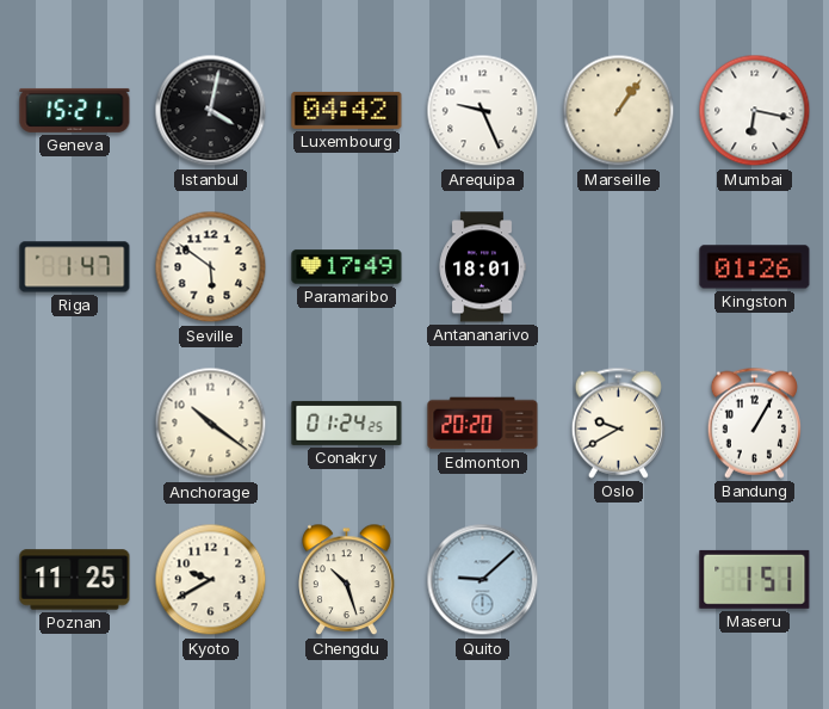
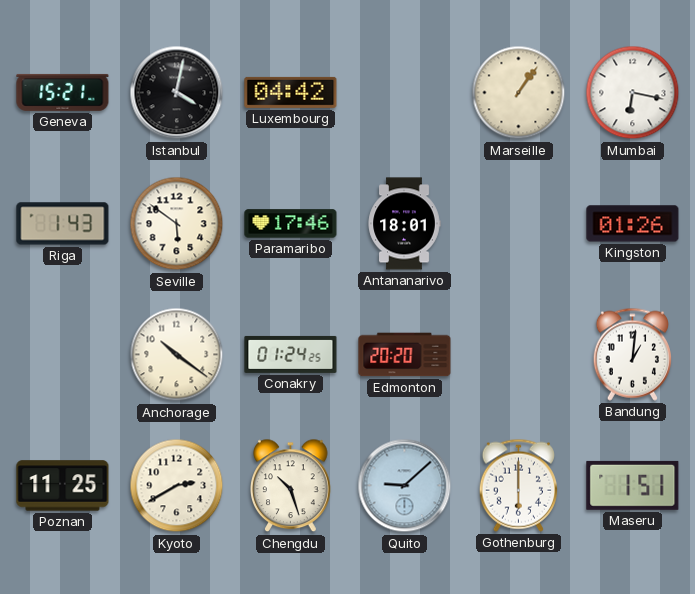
Arequipa: 9:26 -> none
Riga: 1:47 -> 1:43
Paramaribo: 17:49 -> 17:46
Oslo: 9:40 -> none
Bandung: 1:05 -> 1:01
Kyoto: 9:40 -> 2:40
Gothenburg: none -> 6:00
